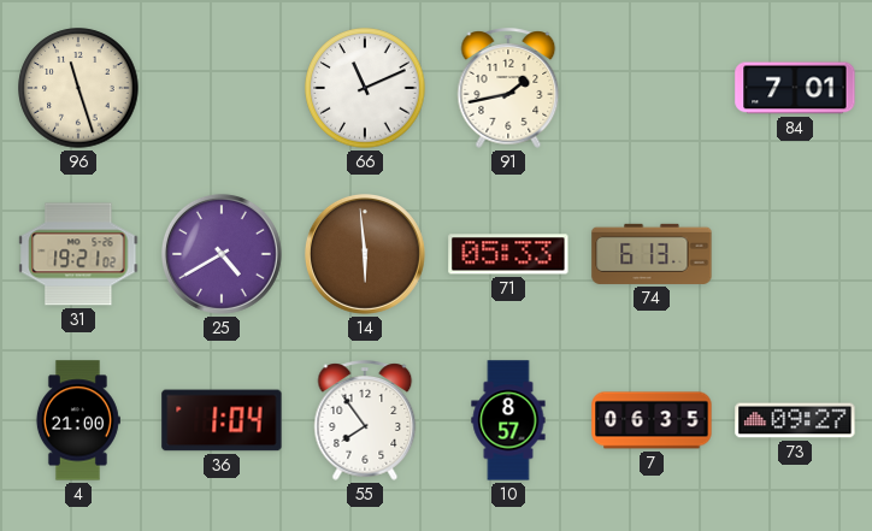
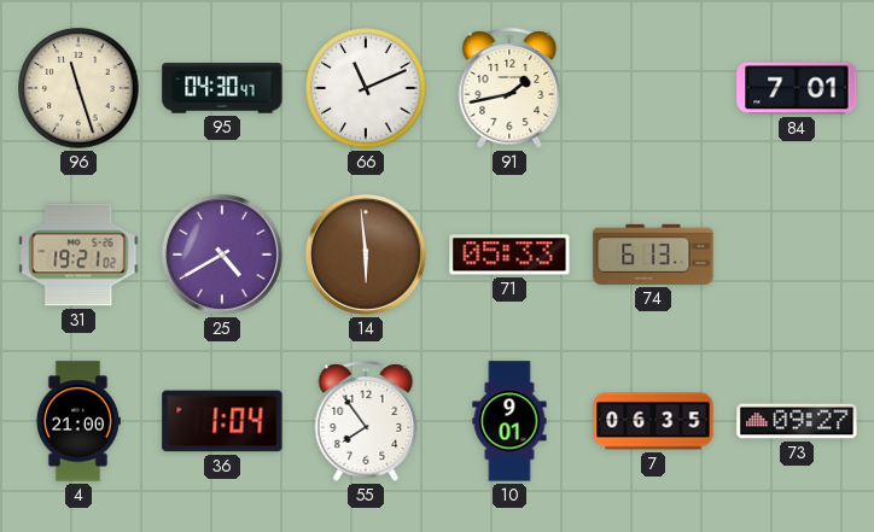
95: none -> 04:30
10: 8:57 -> 9:01
